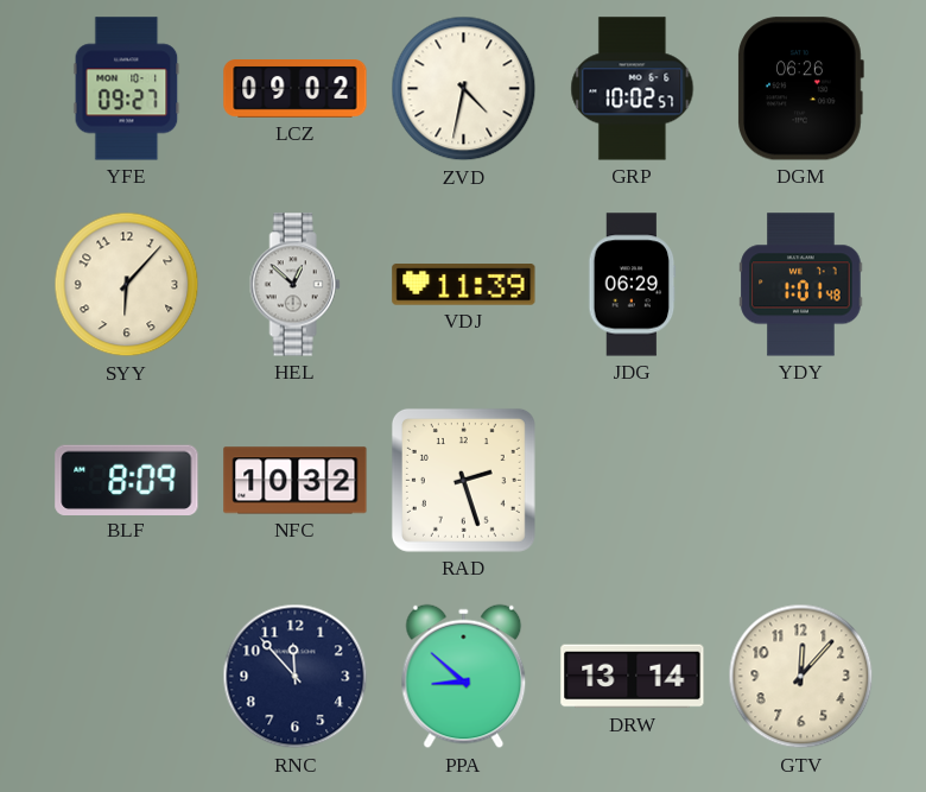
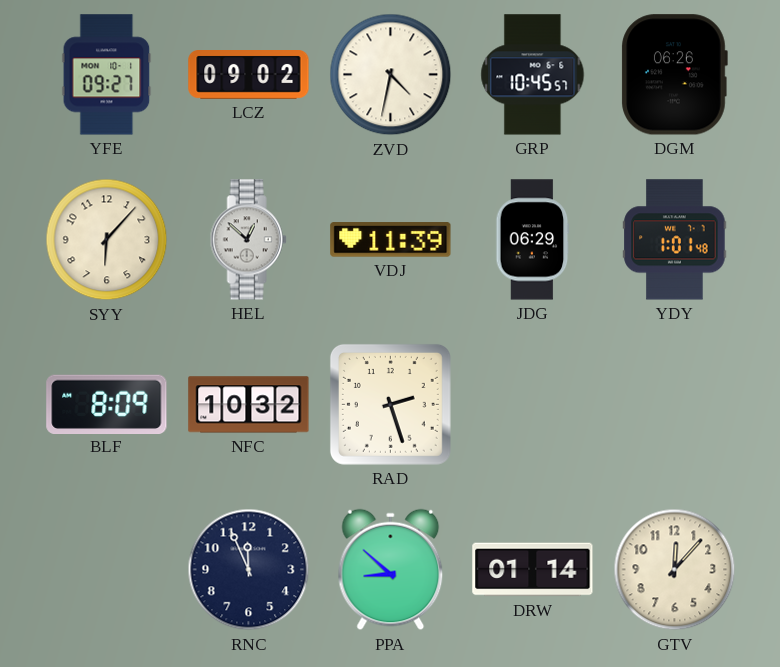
GRP: 10:02 -> 10:45
RNC: 11:53 -> 11:56
DRW: 13:14 -> 01:14
